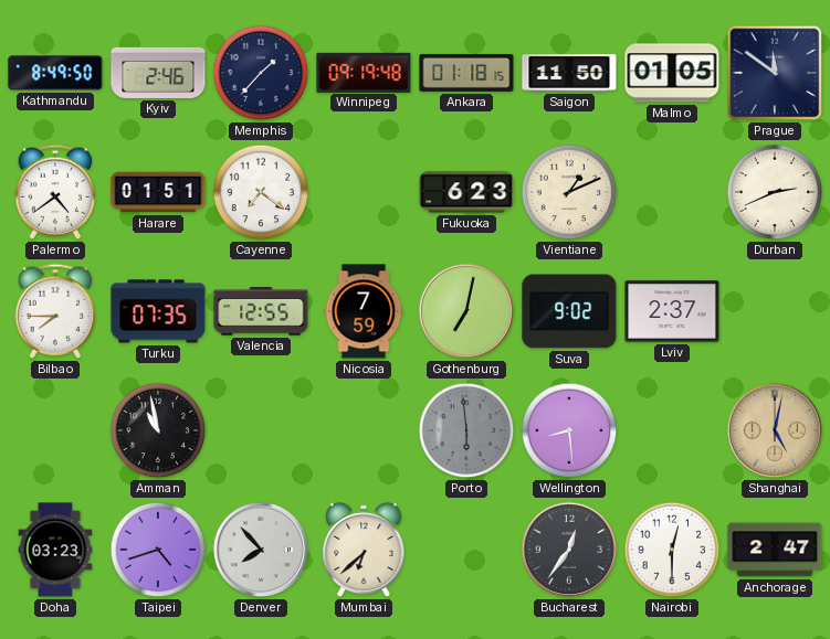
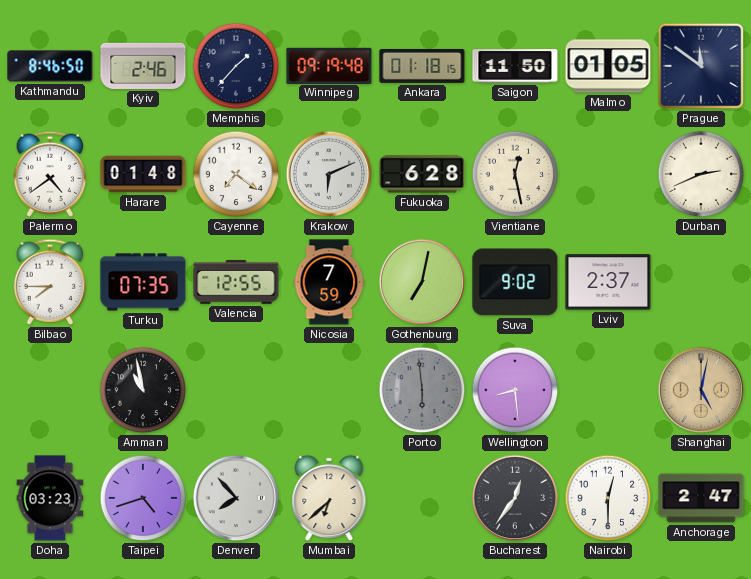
Kathmandu: 8:49 -> 8:46
Harare: 01:51 -> 01:48
Krakow: none -> 6:11
Fukuoka: 6:23 -> 6:28
Vientiane: 1:11 -> 12:28
